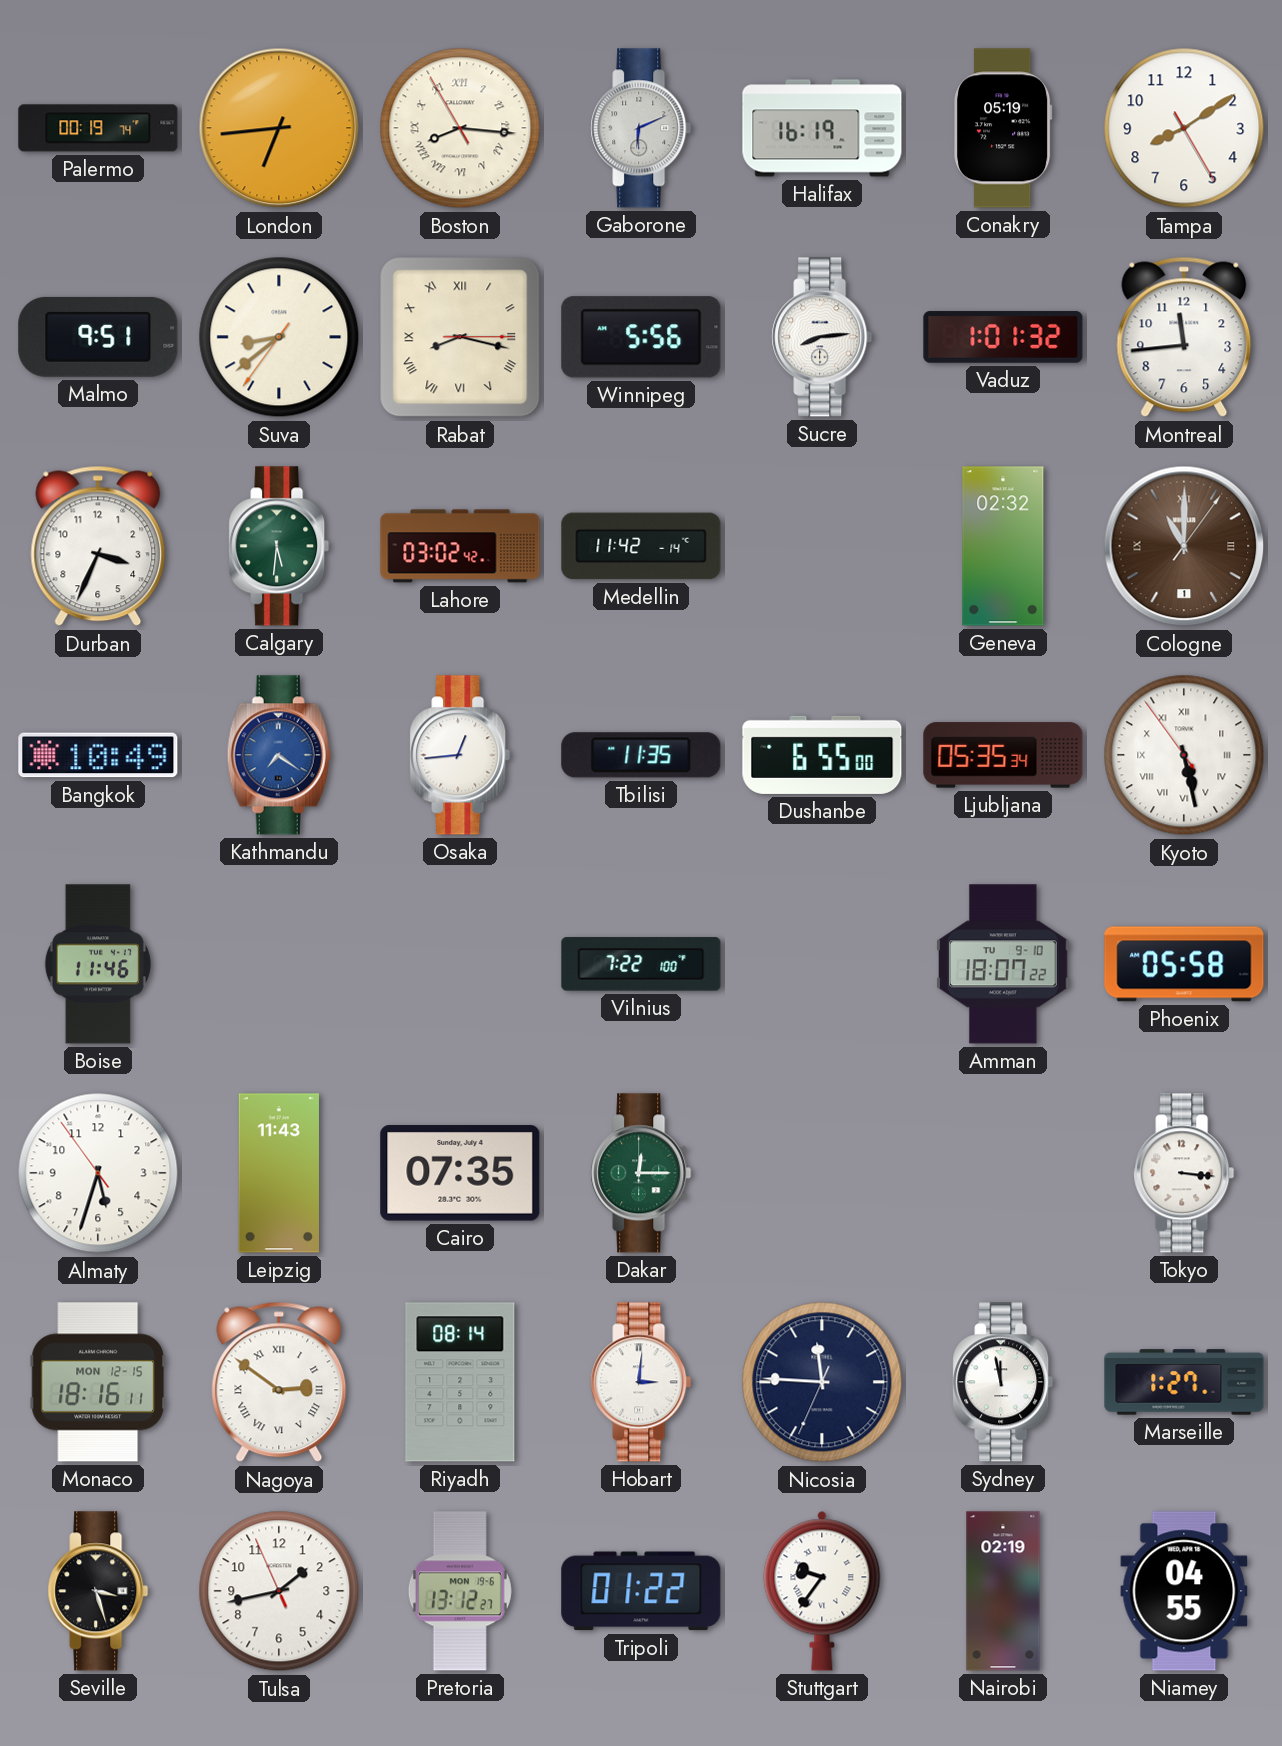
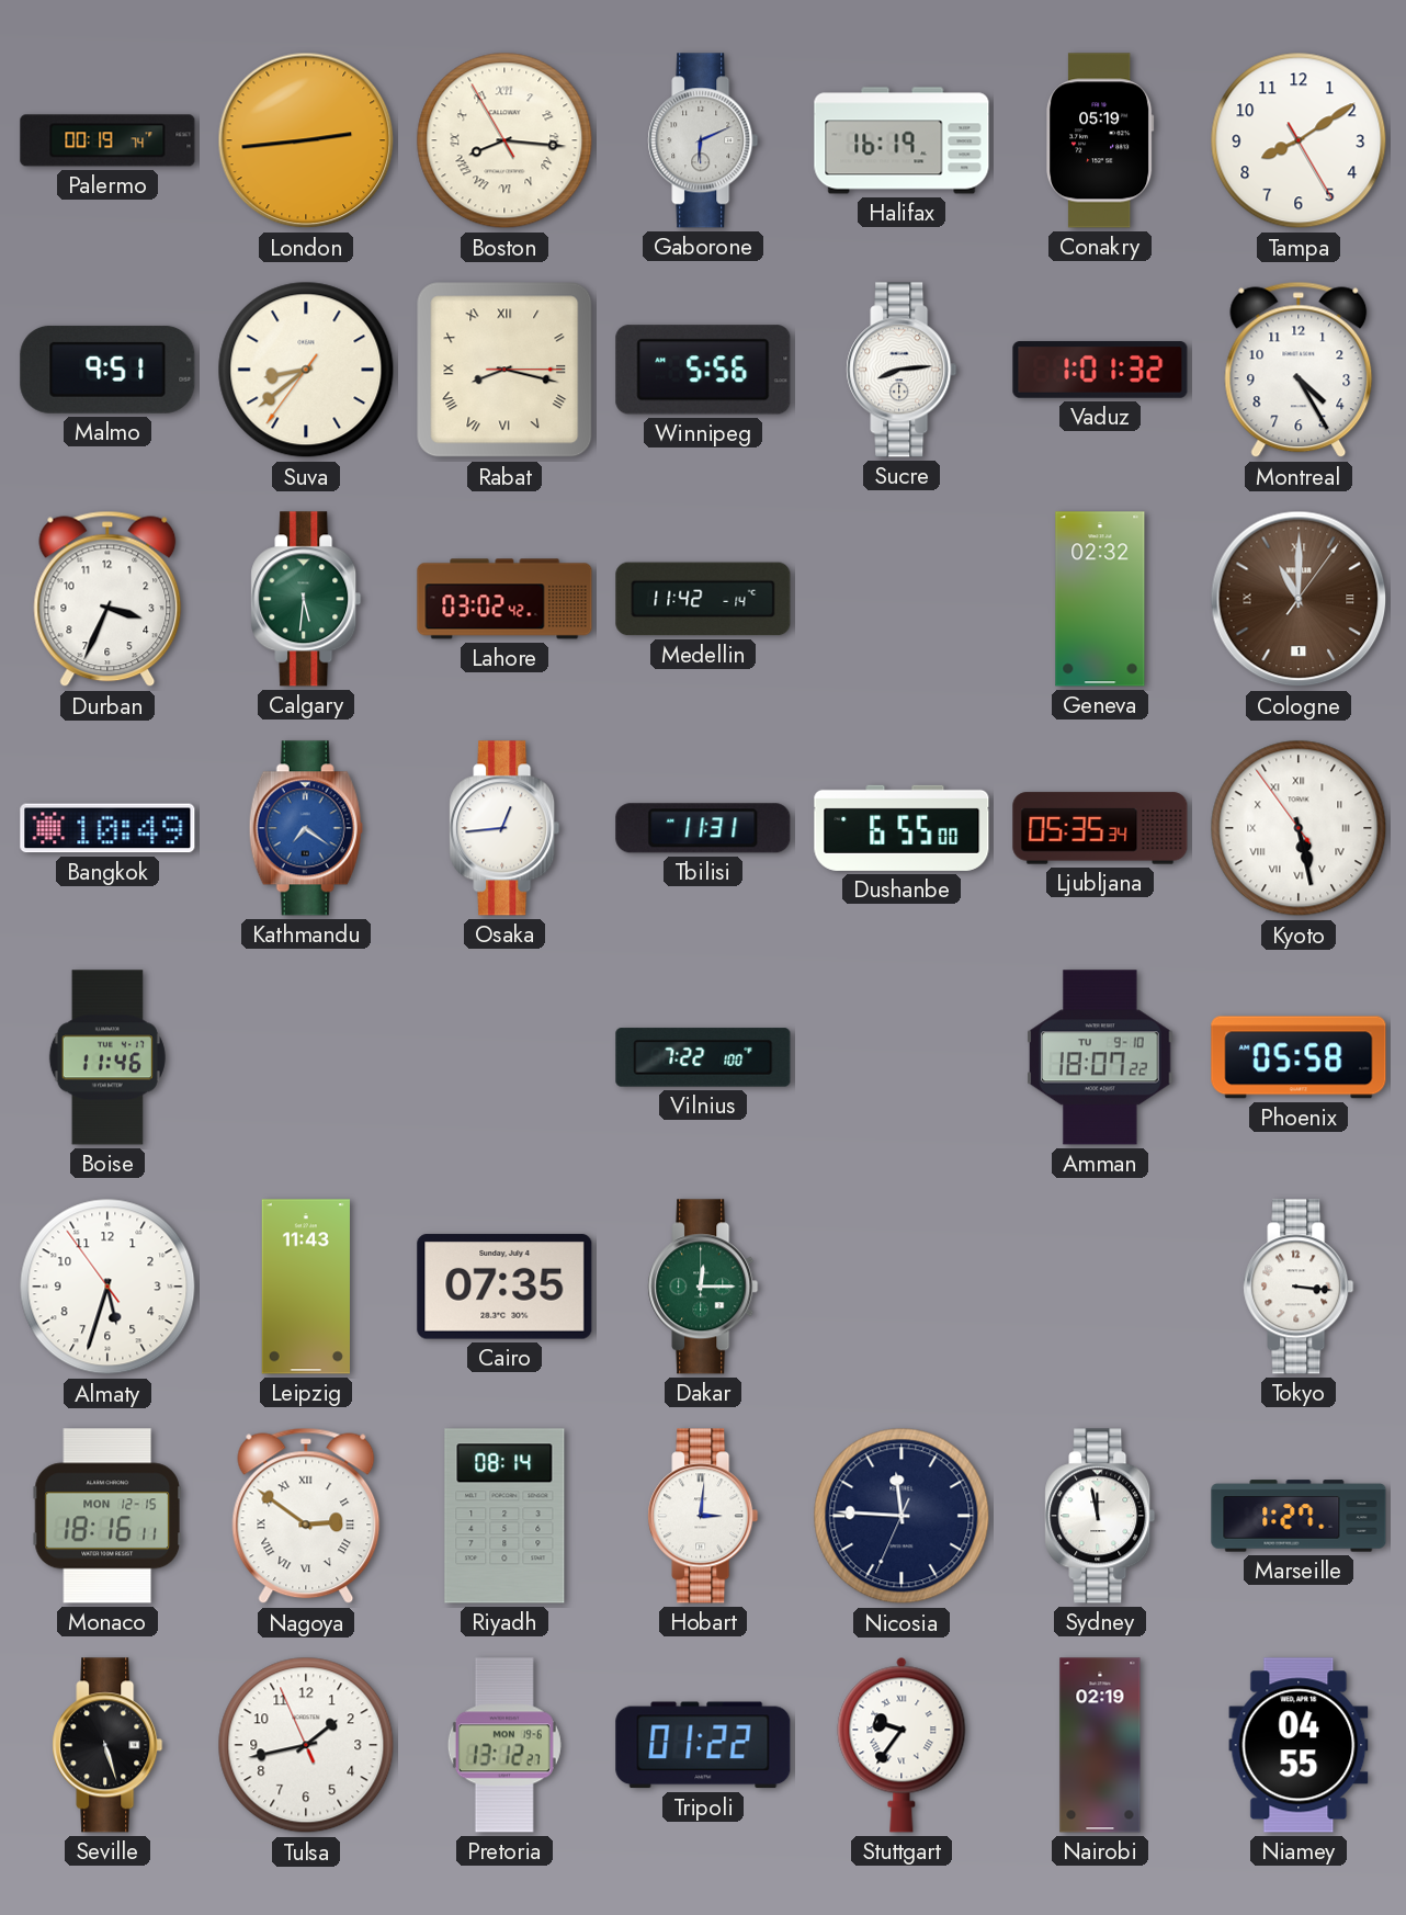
London: 6:44 -> 2:44
Montreal: 11:44 -> 4:25
Tbilisi: 11:35 -> 11:31
Seville: 3:27 -> 5:27
